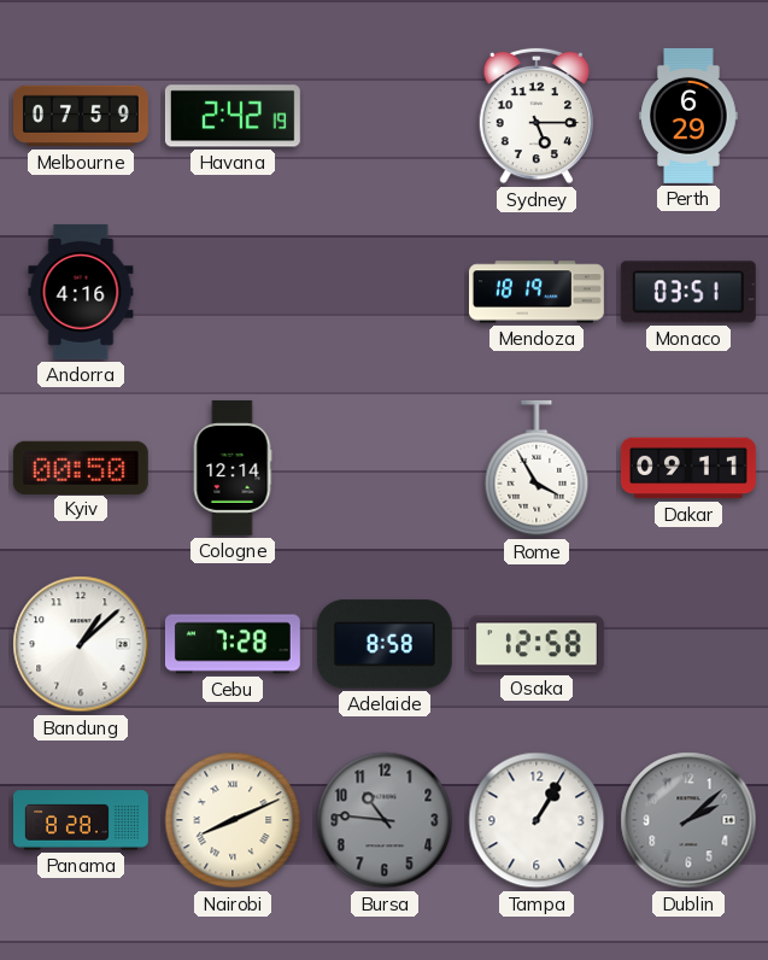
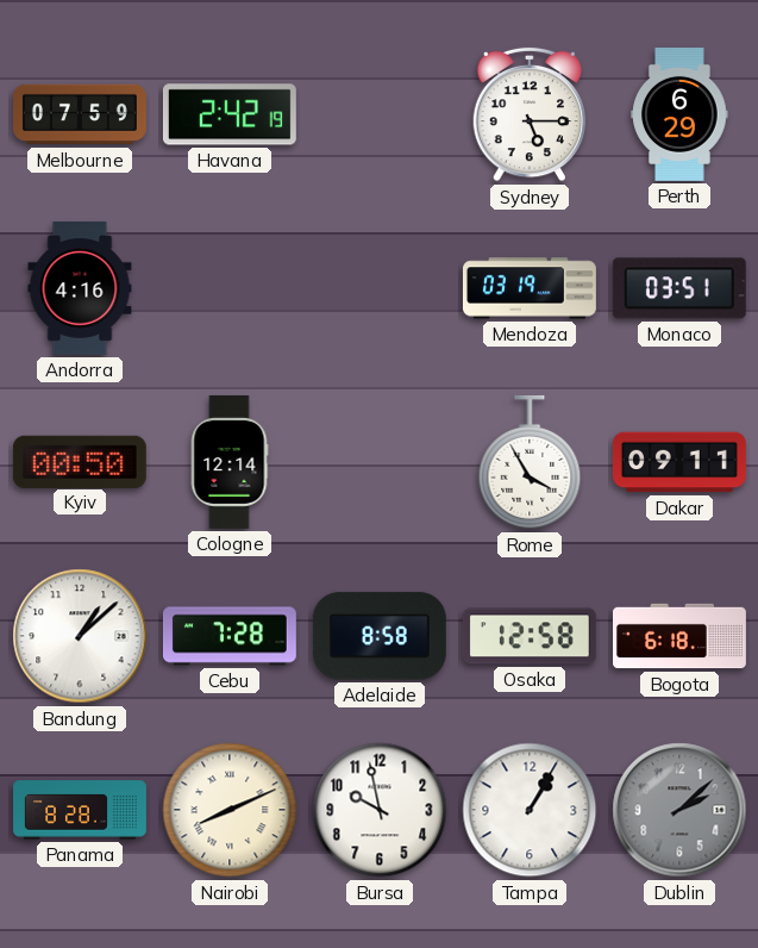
Mendoza: 18:19 -> 03:19
Bogota: none -> 6:18
Bursa: 10:46 -> 9:58
Bursa dial: grey -> white
